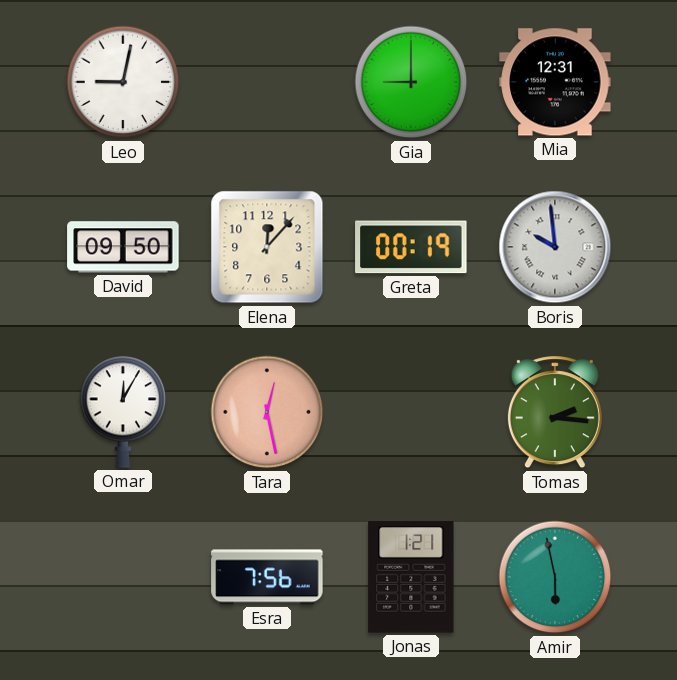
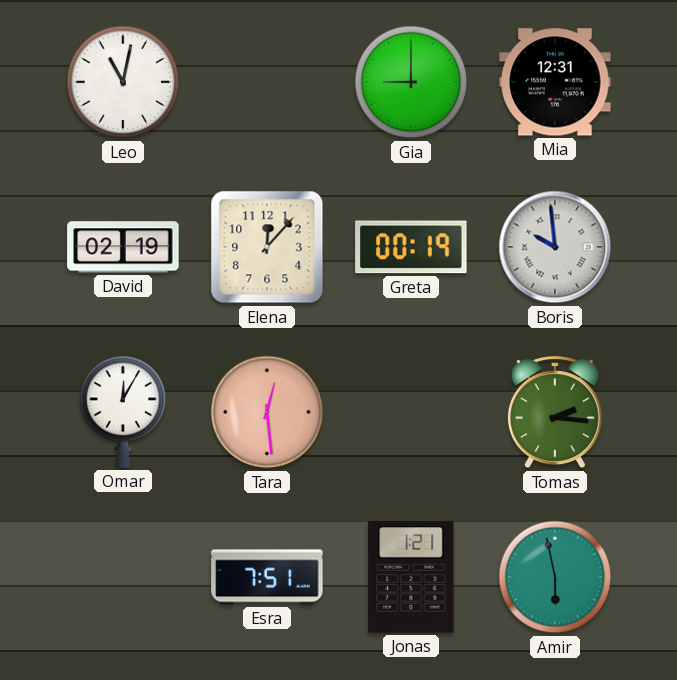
Leo: 9:02 -> 11:02
David: 09:50 -> 02:19
Tara: 12:28 -> 12:29
Esra: 7:56 -> 7:51
